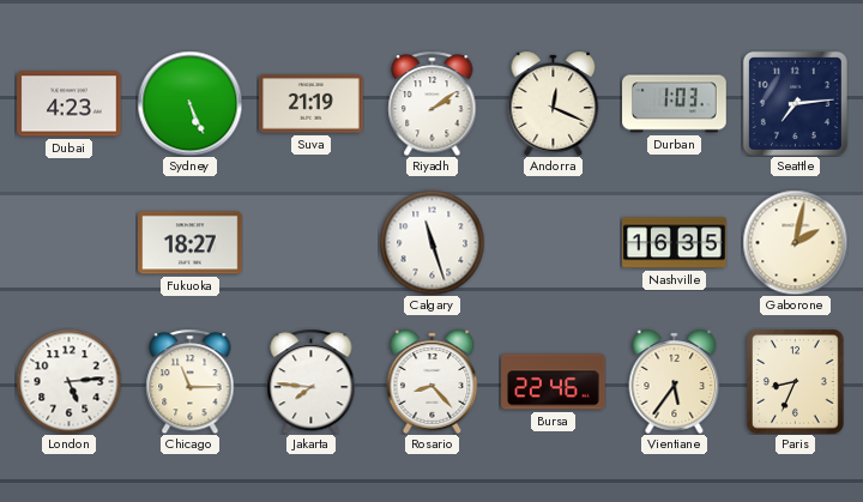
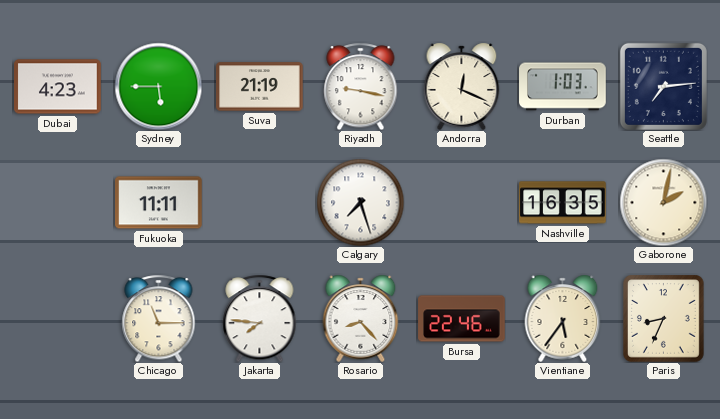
Sydney: 5:26 -> 5:45
Riyadh: 2:09 -> 9:17
Fukuoka: 18:27 -> 11:11
Calgary: 11:27 -> 7:27
London: 5:14 -> none
